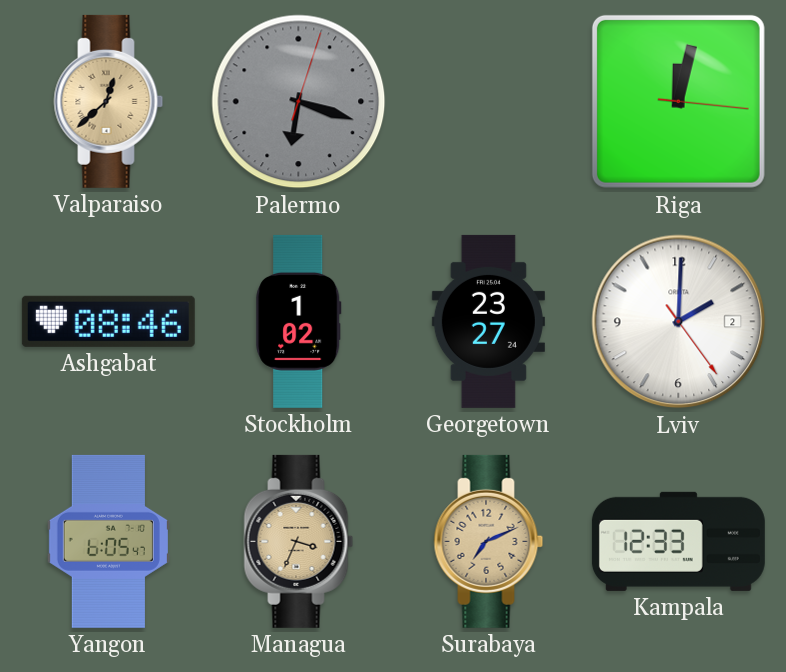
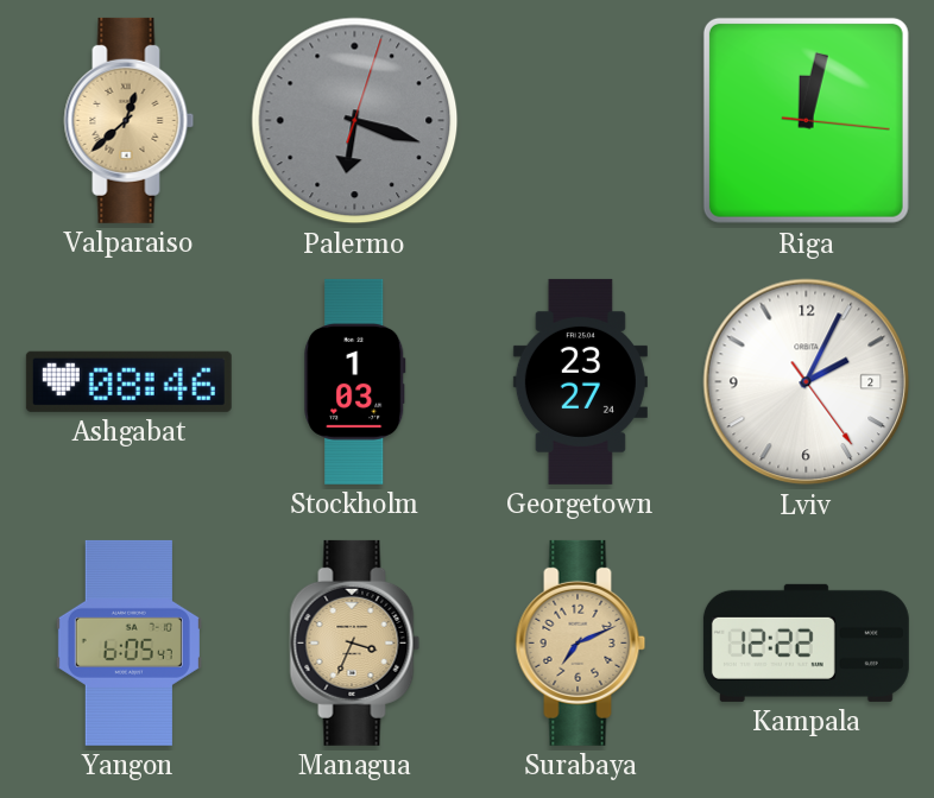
Stockholm: 1:02 -> 1:03
Lviv: 2:00 -> 2:04
Kampala: 12:33 -> 12:22
